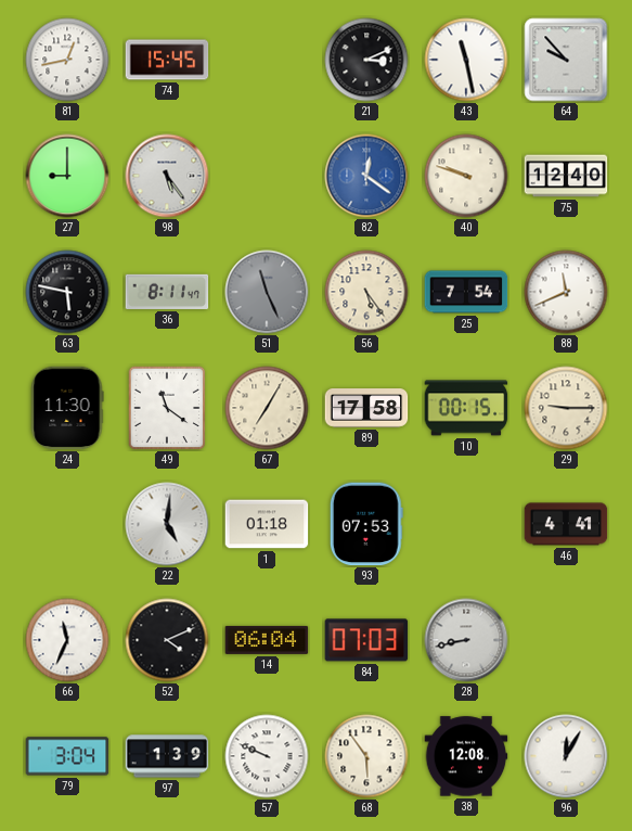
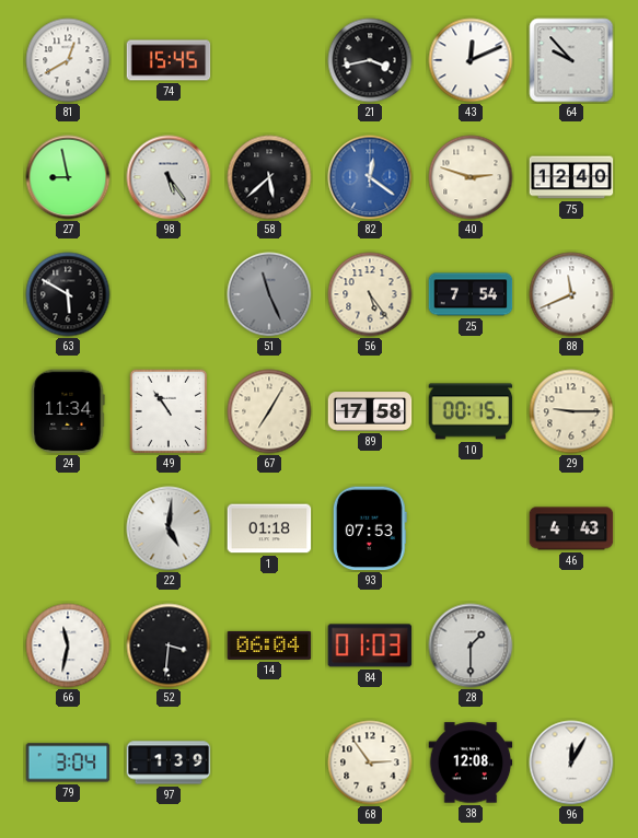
81: 12:43 -> 12:40
21: 3:11 -> 3:43
43: 11:28 -> 12:11
27: 9:00 -> 8:58
58: none -> 5:38
40: 9:48 -> 2:48
63: 5:47 -> 5:50
36: 8:11 -> none
24: 11:30 -> 11:34
49: 11:21 -> 10:54
46: 4:41 -> 4:43
66: 11:34 -> 11:32
52: 4:11 -> 3:31
84: 07:03 -> 01:03
28: 8:43 -> 1:30
57: 9:49 -> none
68: 5:54 -> 2:54
